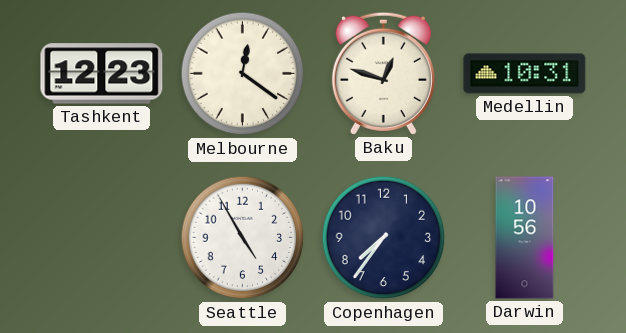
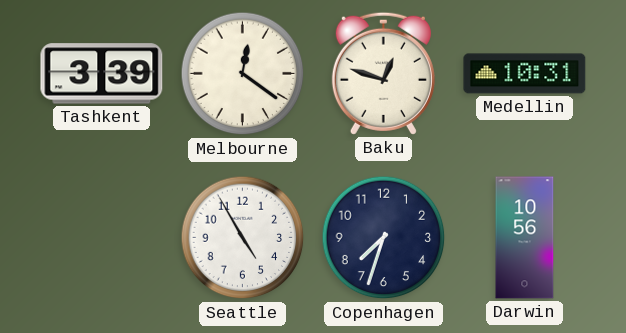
Tashkent: 12:23 -> 3:39
Copenhagen: 7:36 -> 7:33
